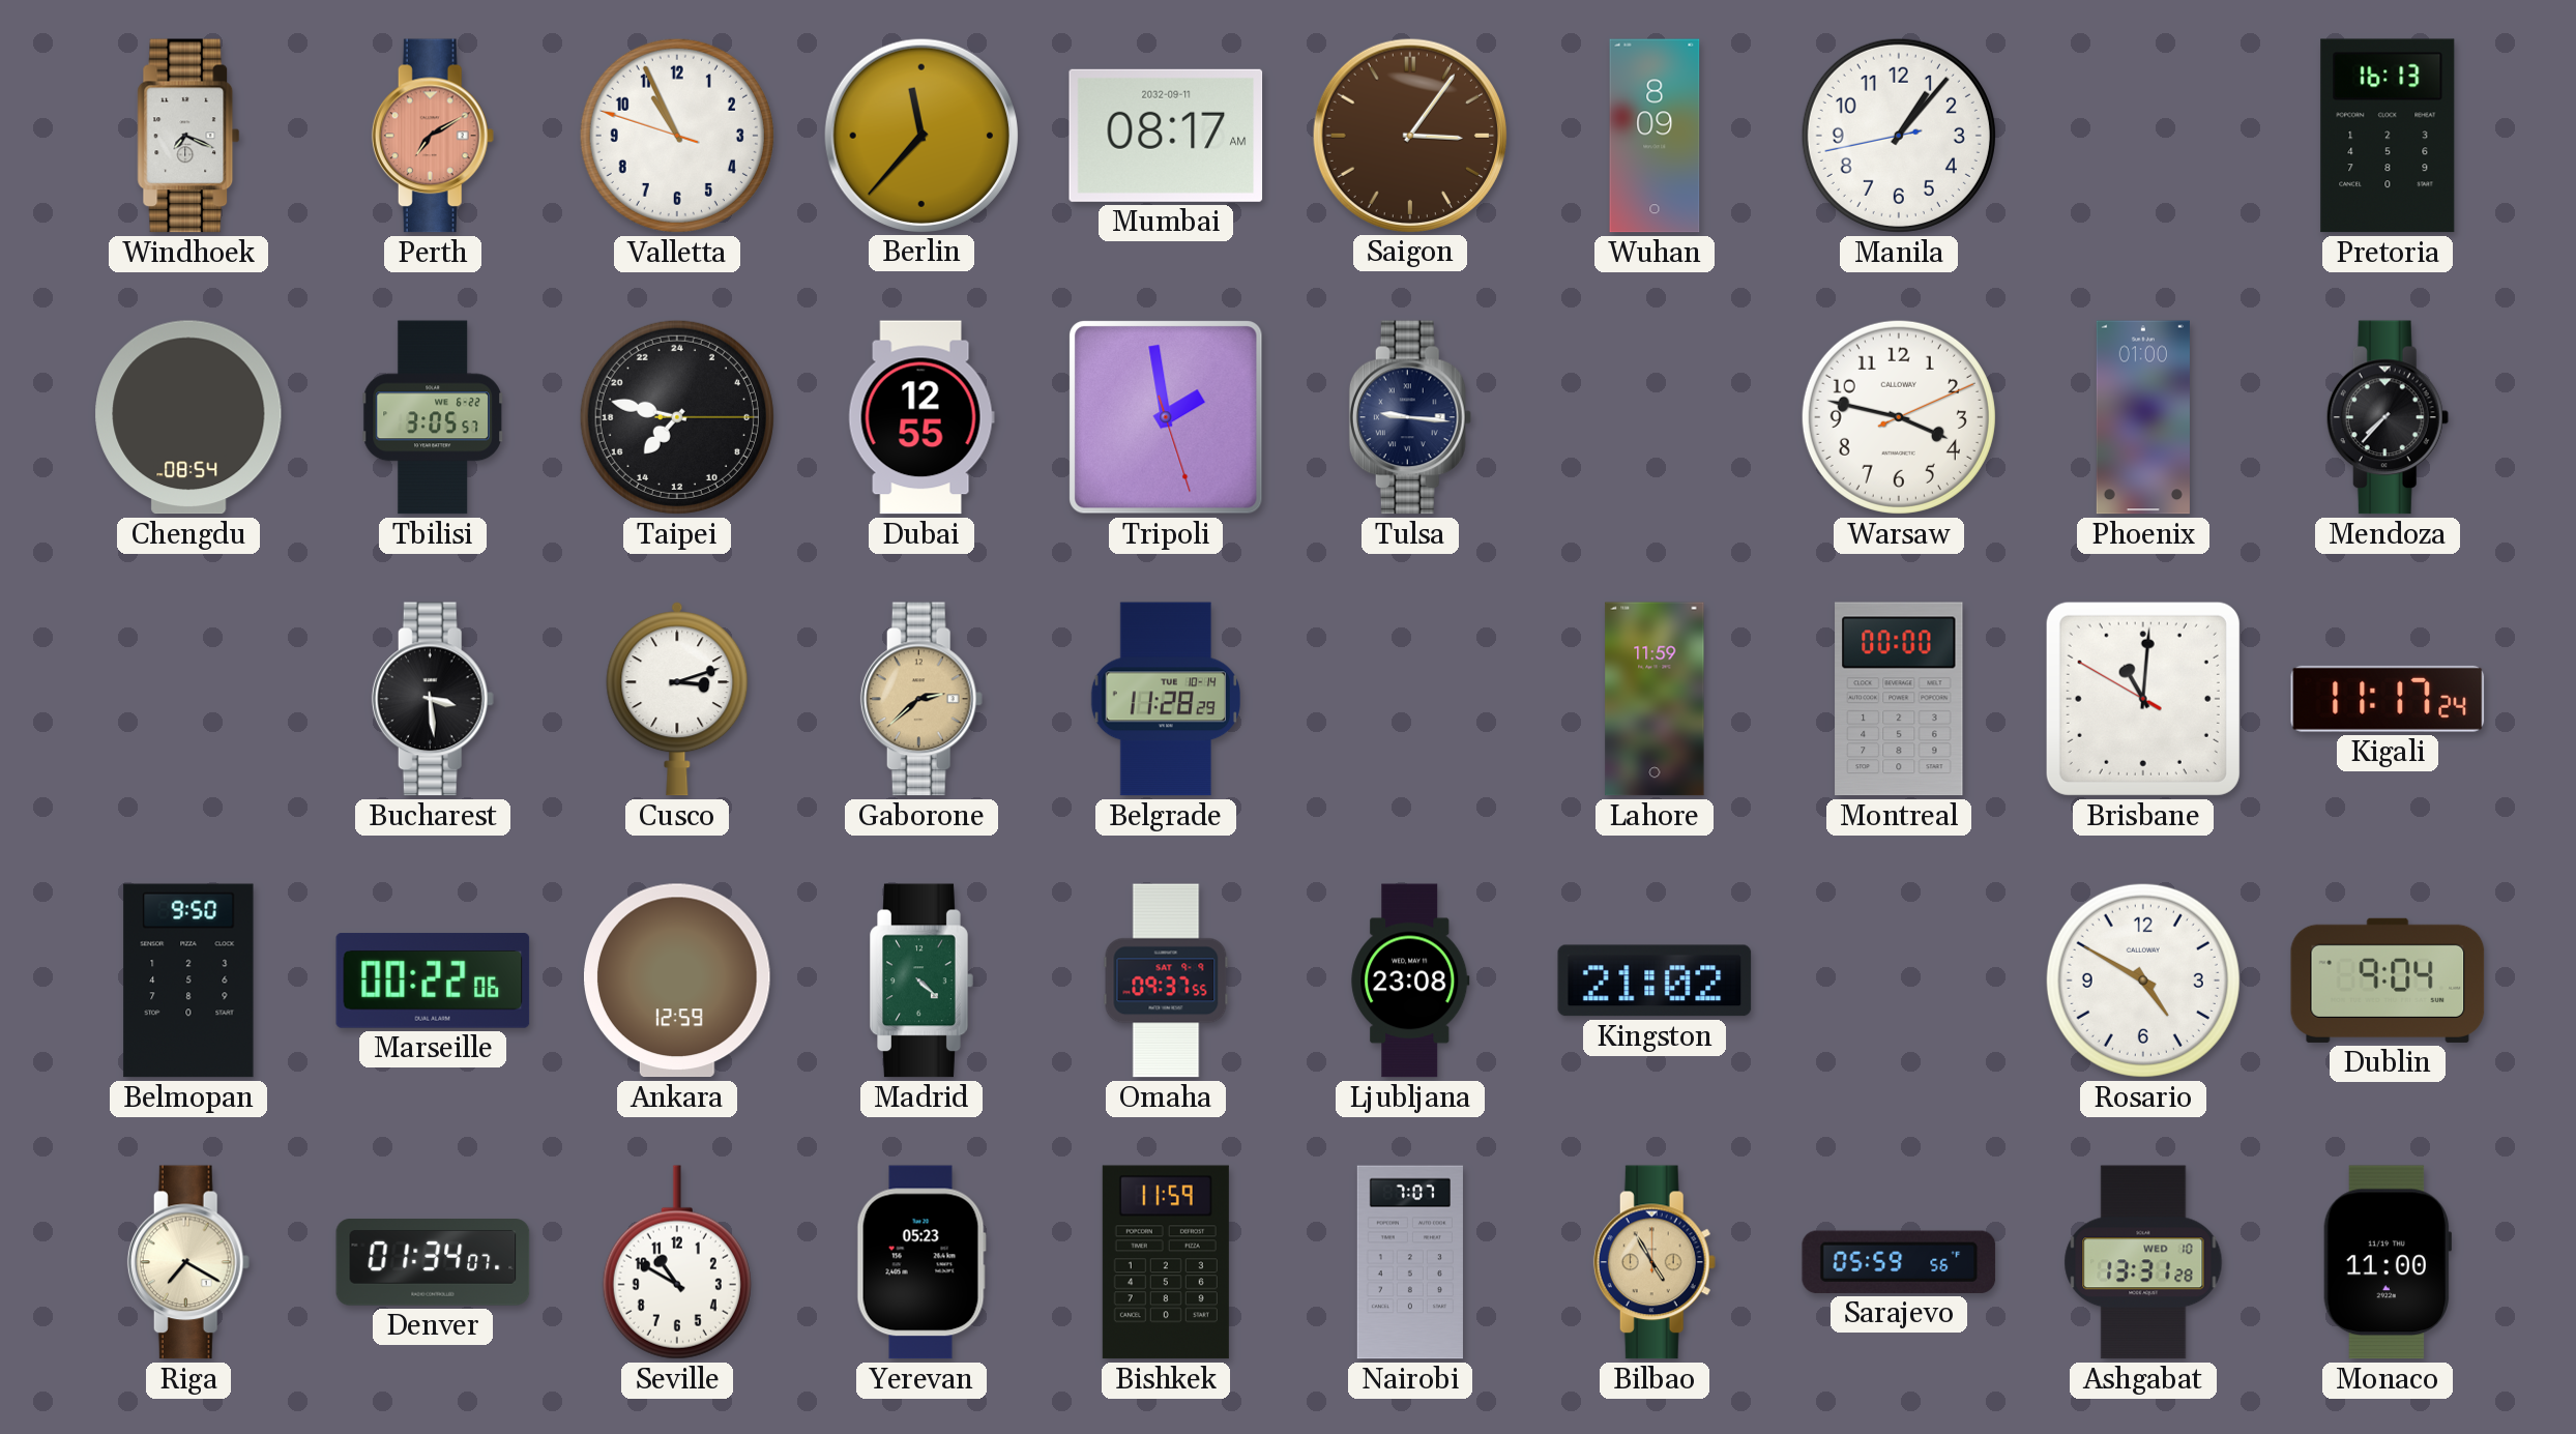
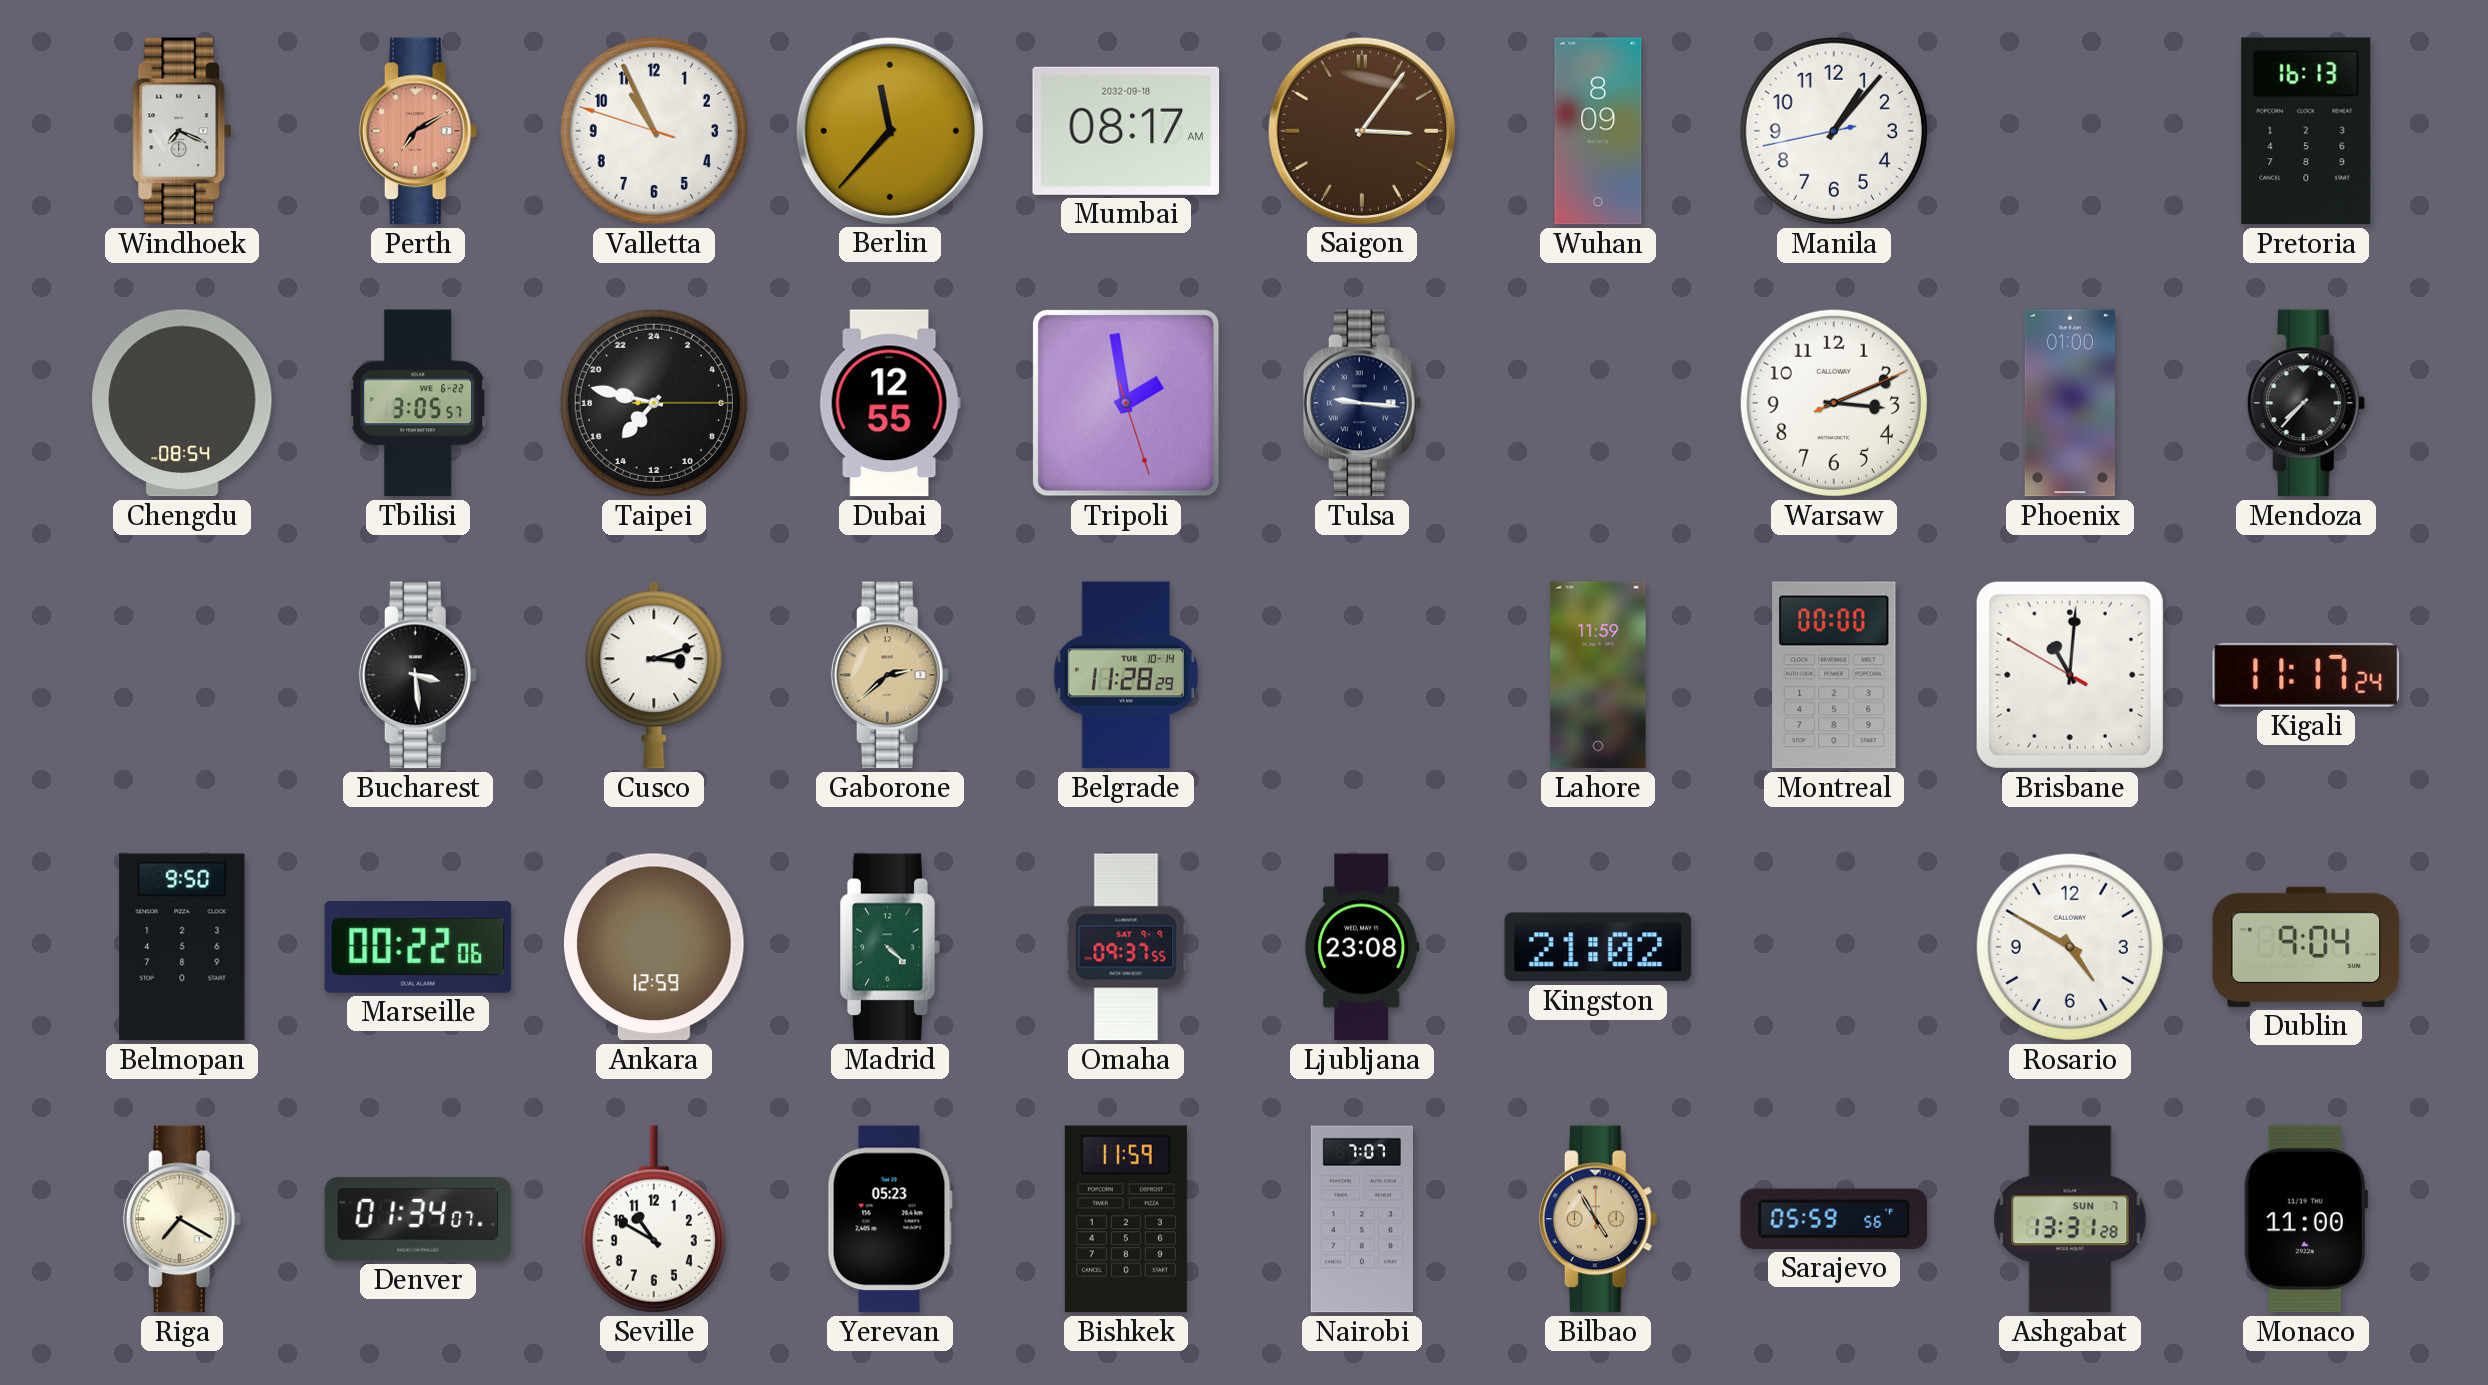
Mumbai date: 2032-09-11 -> 2032-09-18
Warsaw: 3:47 -> 3:11
Ashgabat date: WED 10 -> SUN 7
